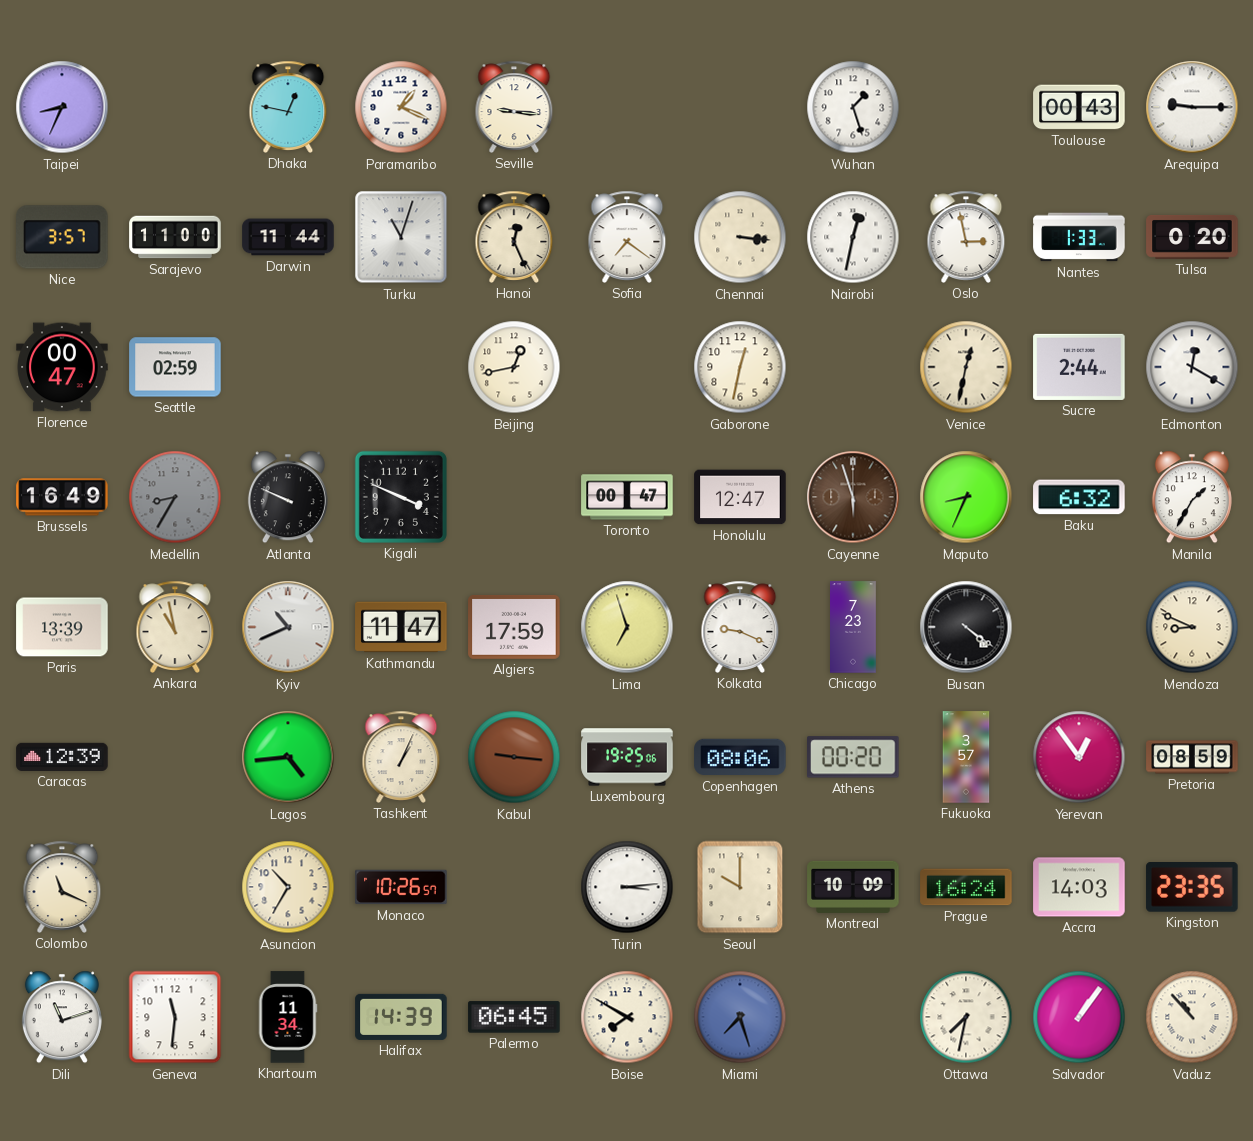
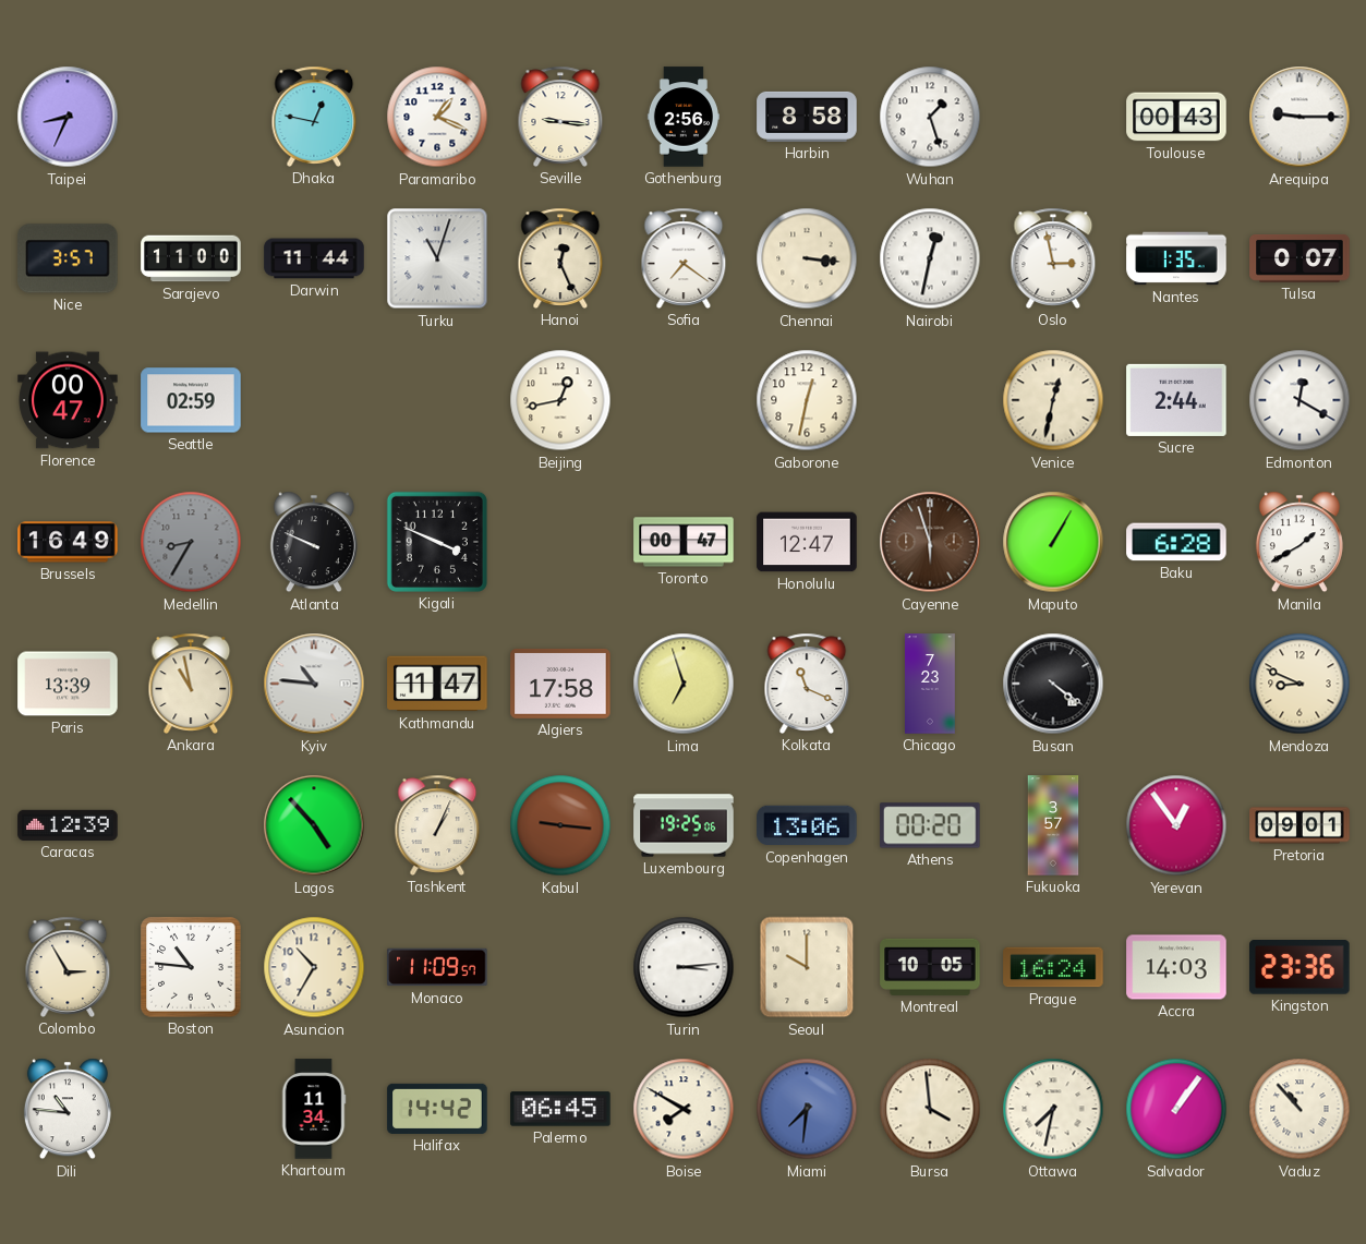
Gothenburg: none -> 2:56
Harbin: none -> 8:58
Nantes: 1:33 -> 1:35
Tulsa: 0:20 -> 0:07
Maputo: 8:34 -> 1:05
Baku: 6:32 -> 6:28
Manila: 1:35 -> 1:40
Kyiv: 10:41 -> 10:46
Algiers: 17:59 -> 17:58
Kolkata: 9:19 -> 11:19
Lagos: 4:44 -> 4:53
Copenhagen: 08:06 -> 13:06
Pretoria: 08:59 -> 09:01
Colombo: 11:19 -> 2:55
Boston: none -> 10:46
Monaco: 10:26 -> 11:09
Montreal: 10:09 -> 10:05
Kingston: 23:35 -> 23:36
Dili: 11:12 -> 10:46
Geneva: 11:31 -> none
Halifax: 14:39 -> 14:42
Miami: 7:27 -> 7:31
Bursa: none -> 3:59
